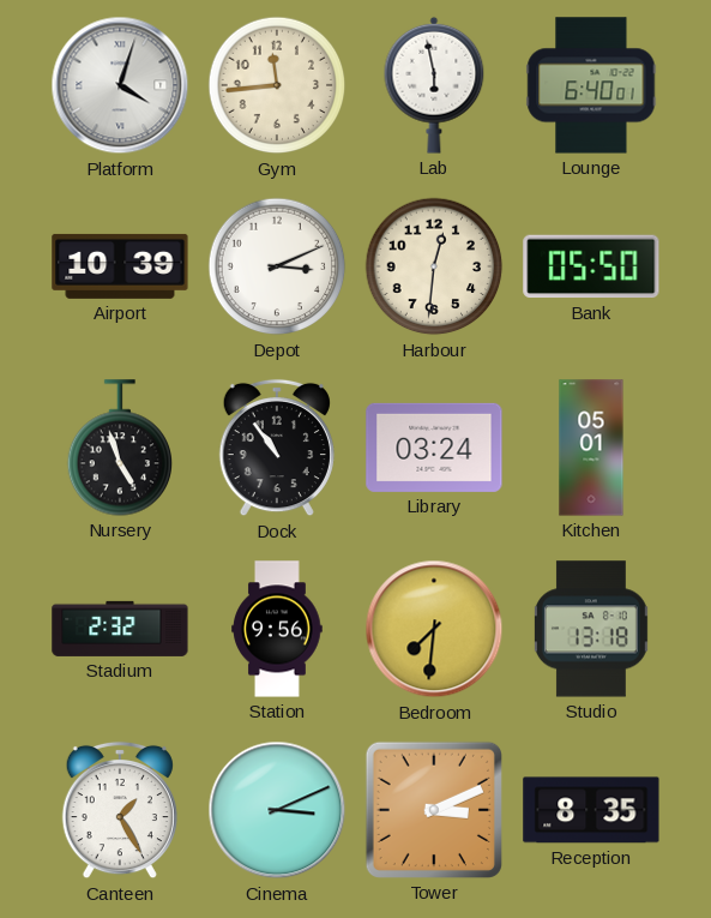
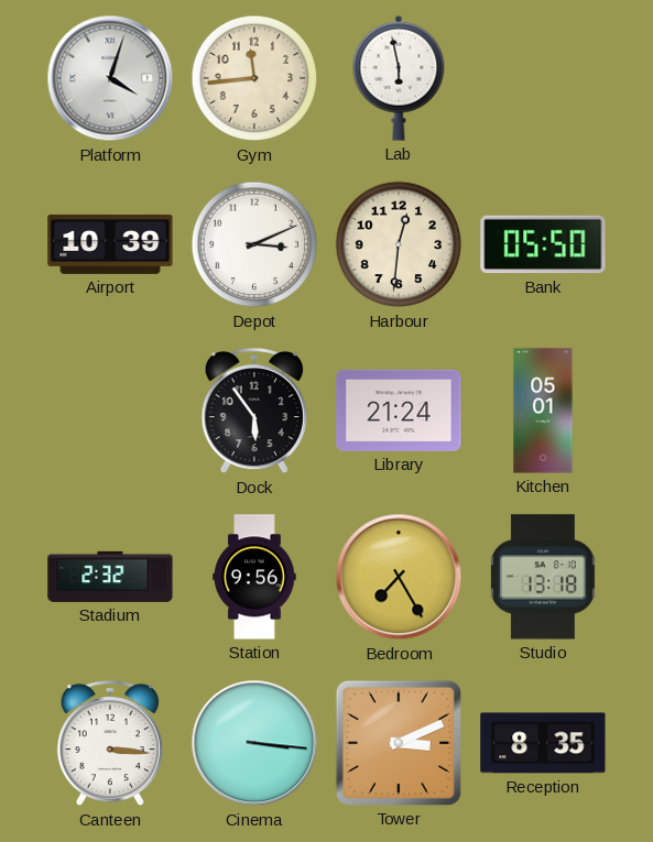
Lounge: 6:40 -> none
Nursery: 4:57 -> none
Dock: 10:54 -> 5:54
Library: 03:24 -> 21:24
Bedroom: 7:31 -> 7:25
Canteen: 1:25 -> 3:16
Cinema: 3:11 -> 3:16
